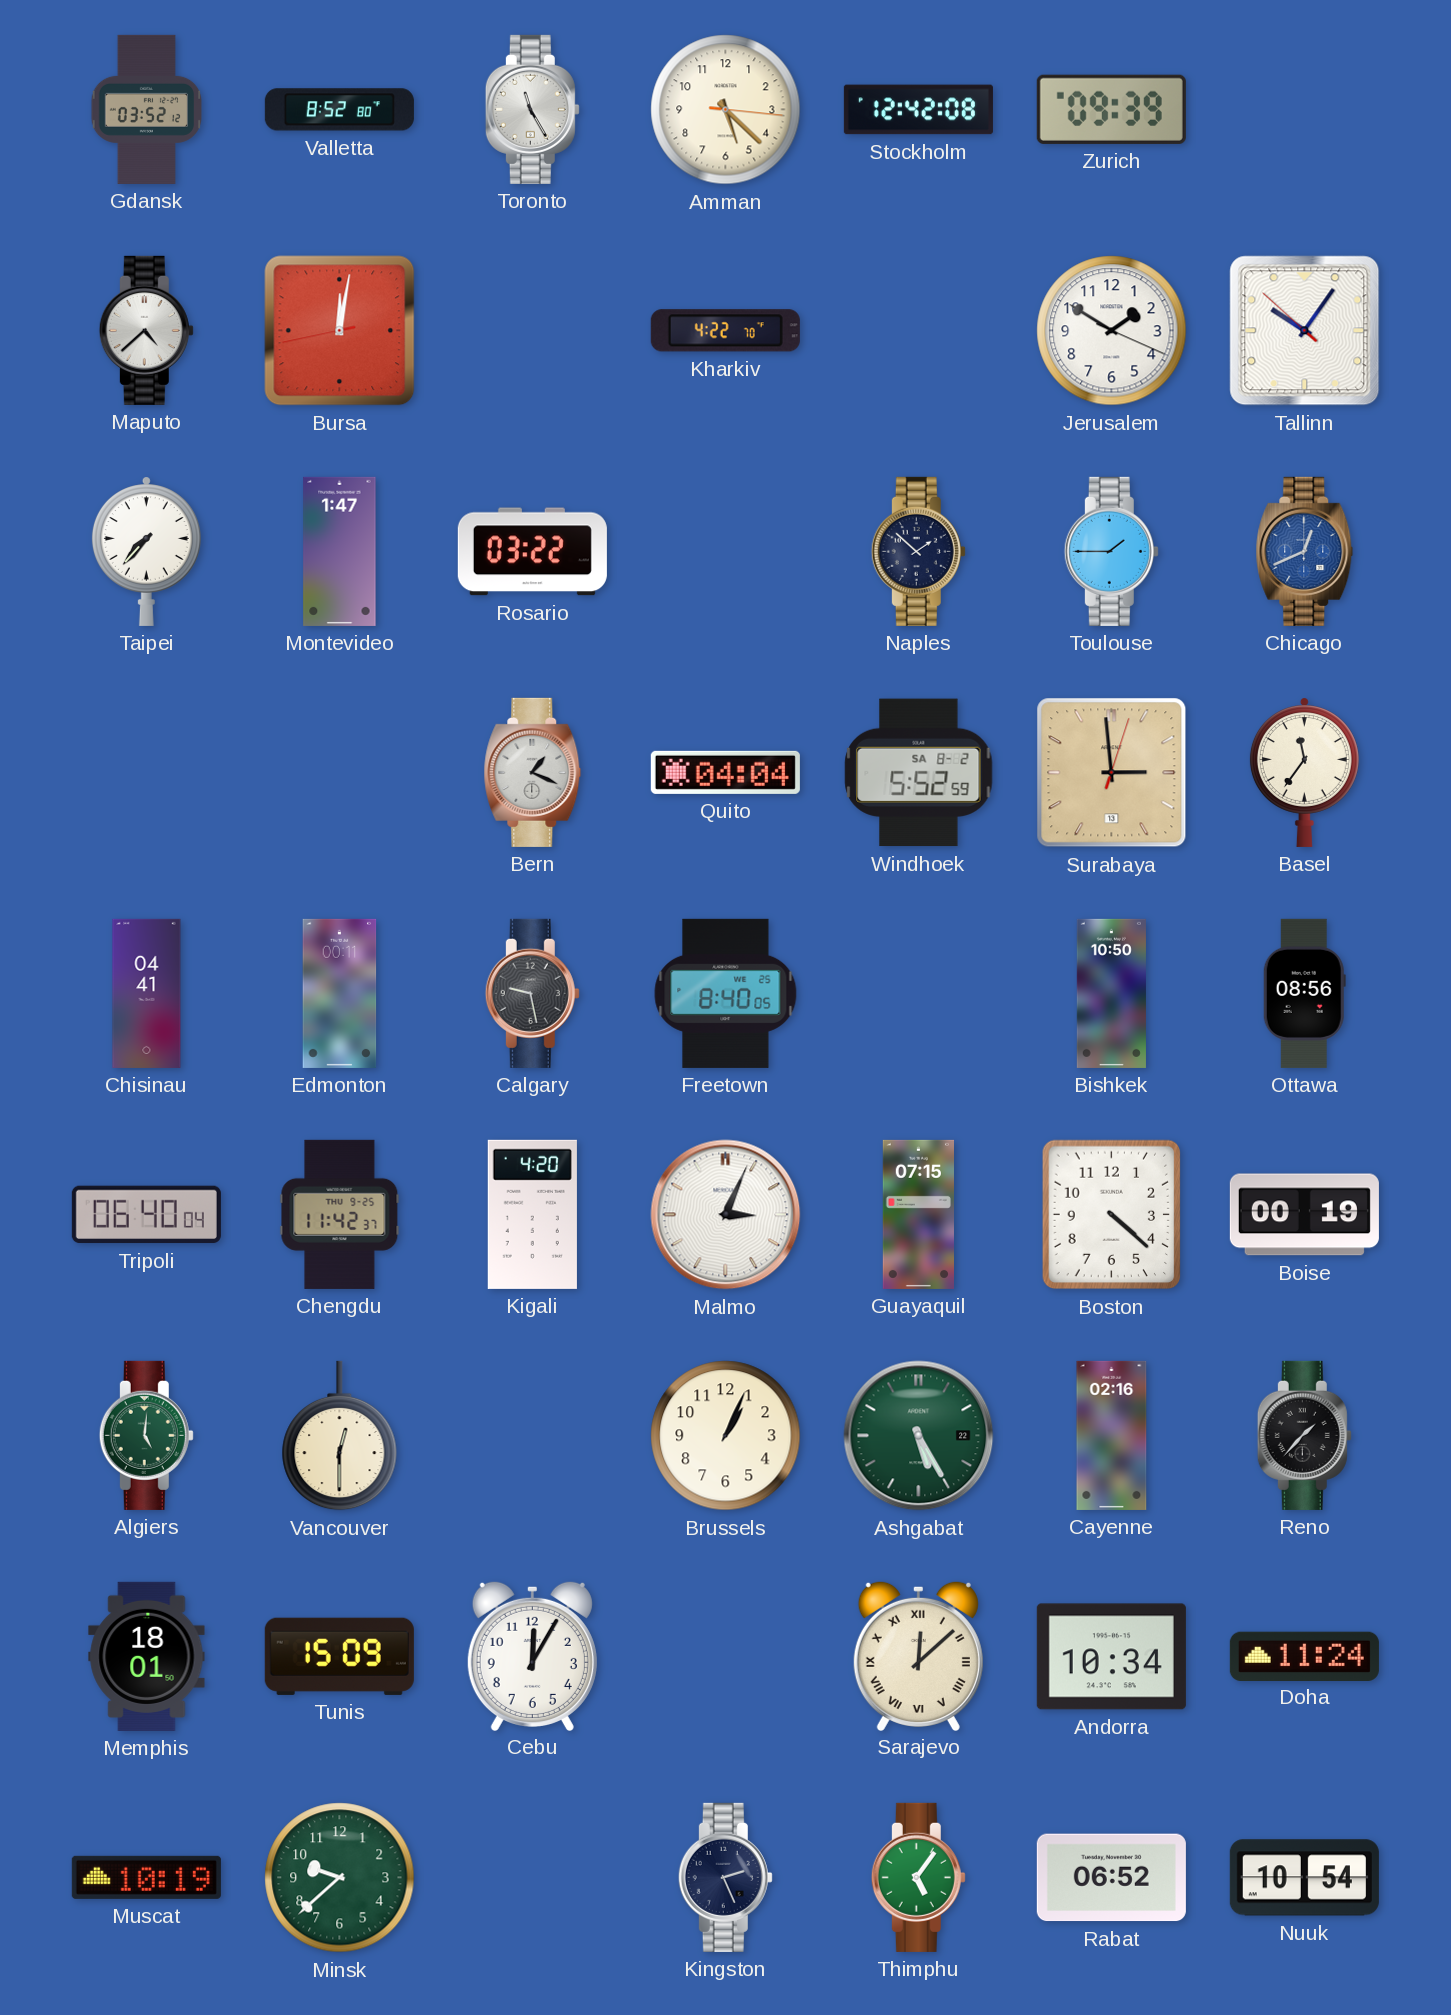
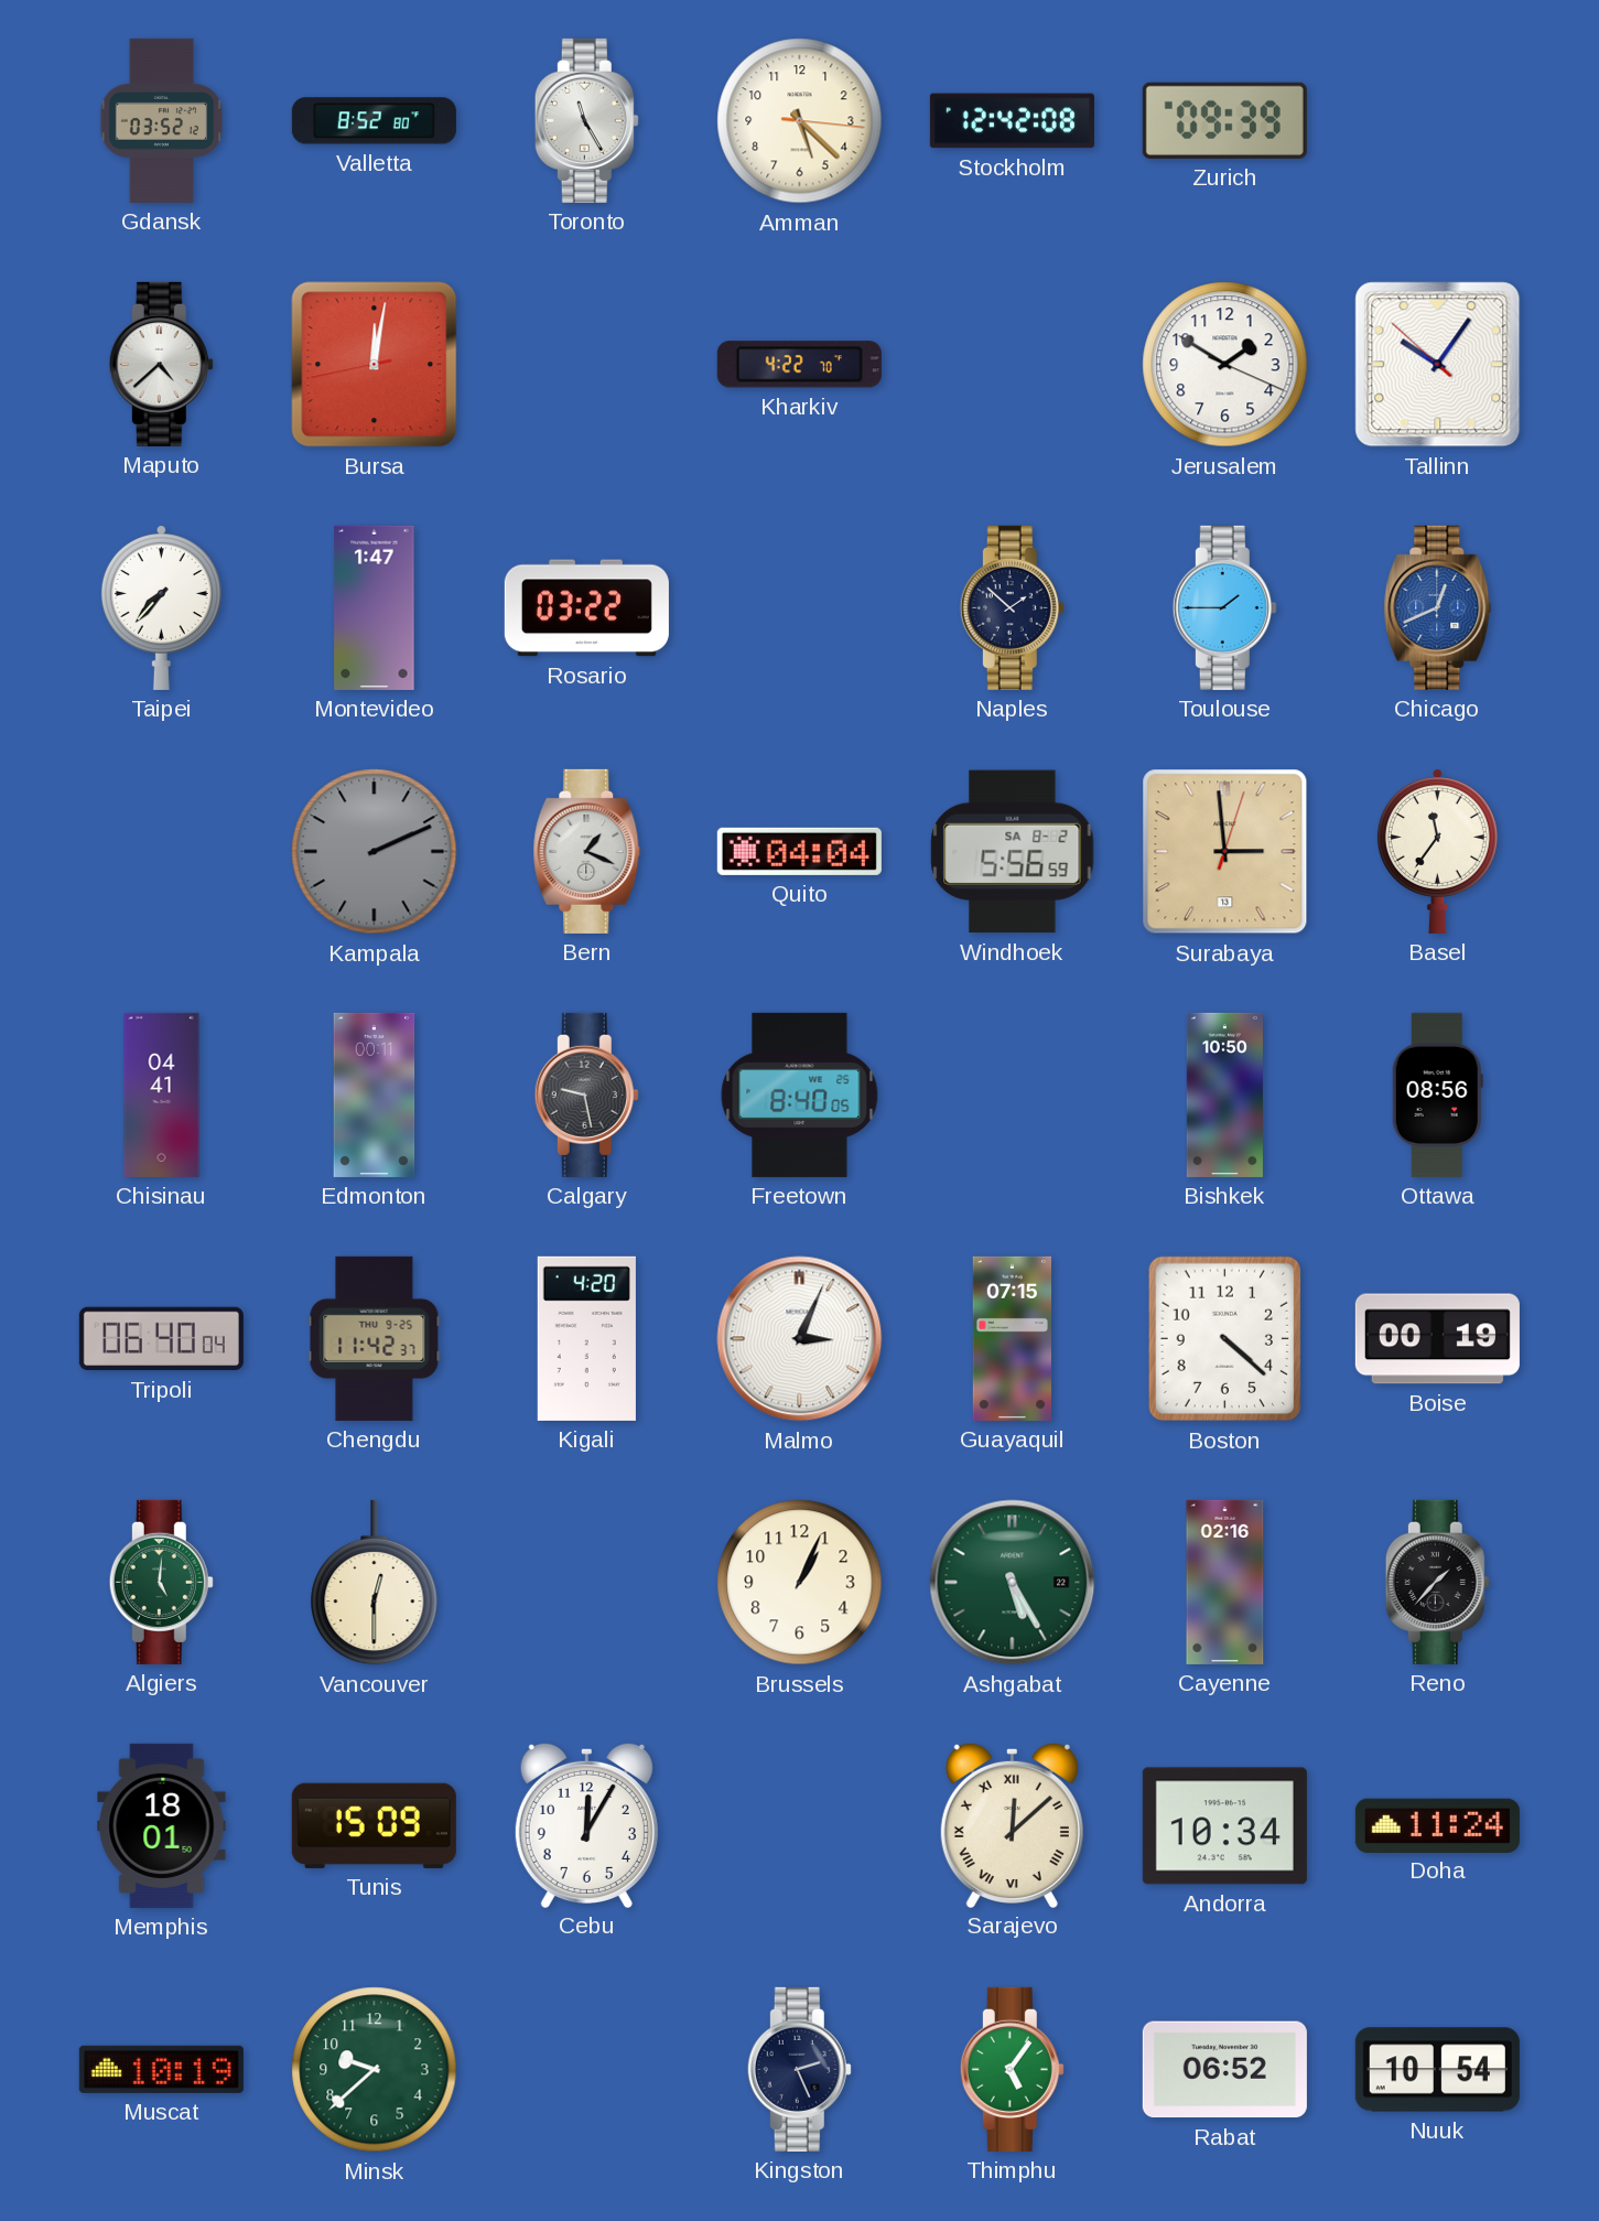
Kampala: none -> 2:11
Windhoek: 5:52 -> 5:56
